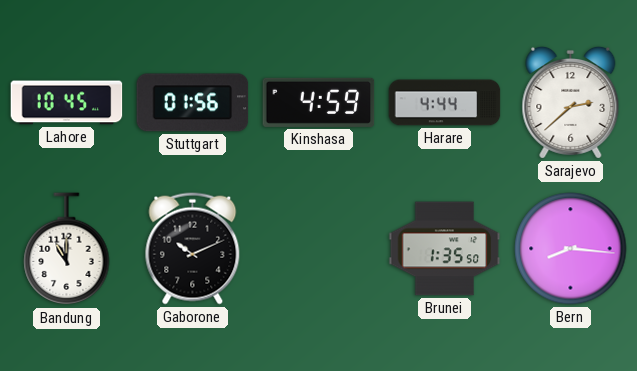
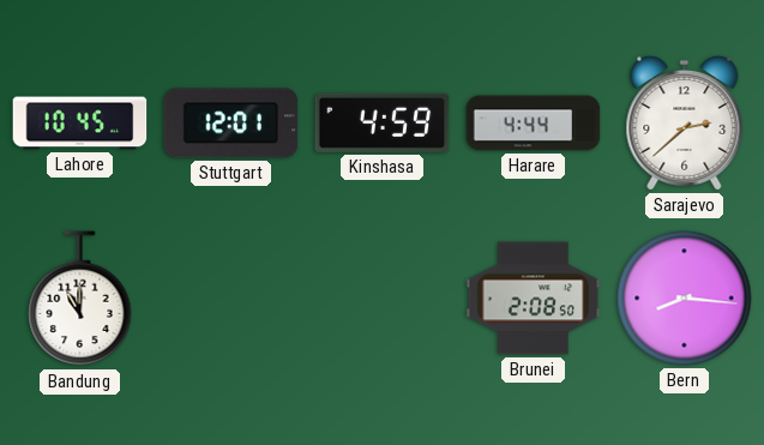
Stuttgart: 01:56 -> 12:01
Gaborone: 10:11 -> none
Brunei: 1:35 -> 2:08
